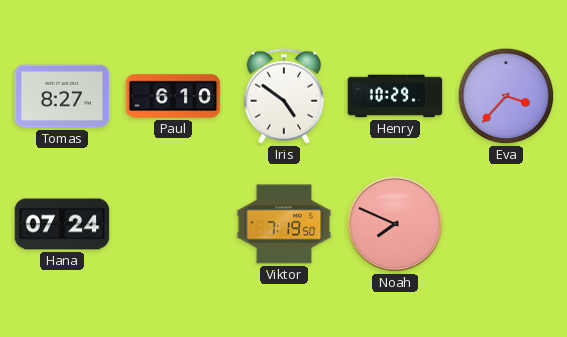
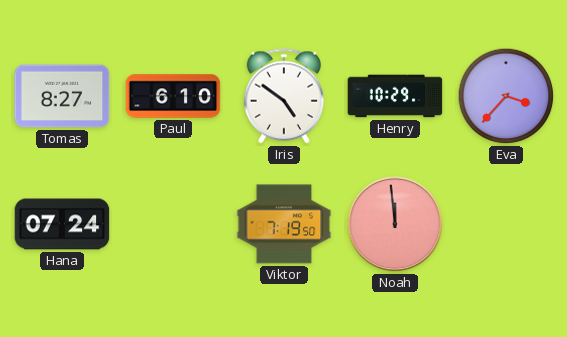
Noah: 7:49 -> 11:59
